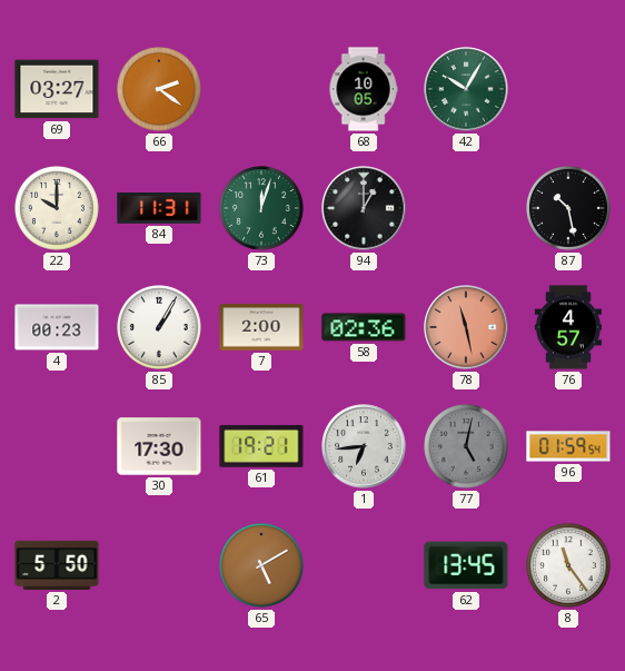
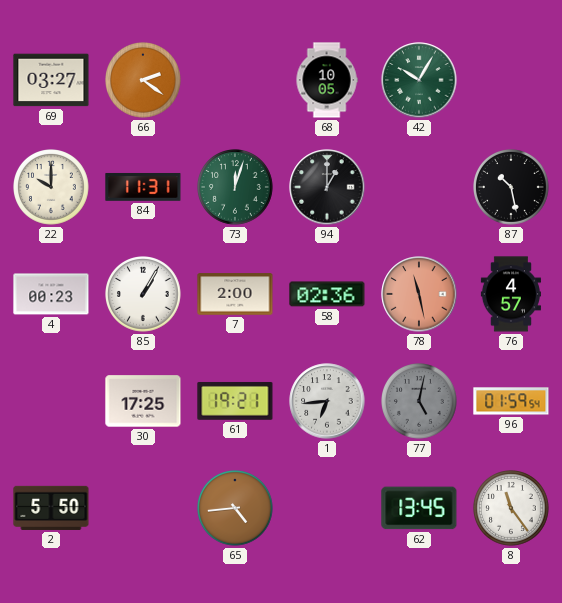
30: 17:30 -> 17:25
65: 5:10 -> 4:44
